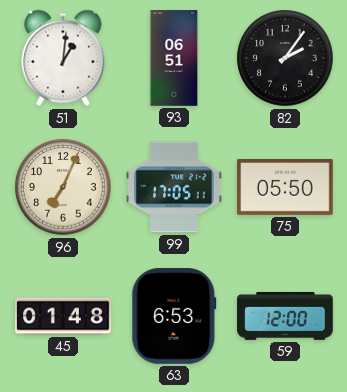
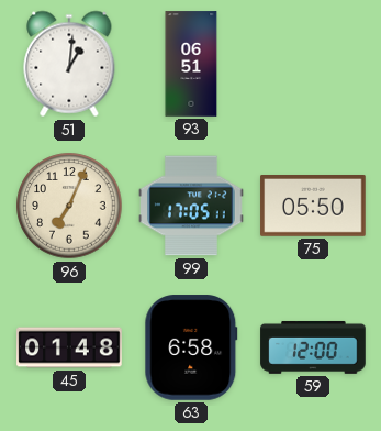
82: 2:06 -> none
63: 6:53 -> 6:58
